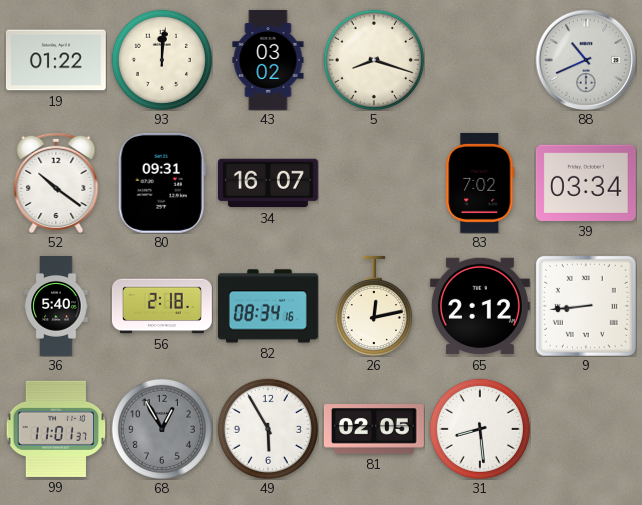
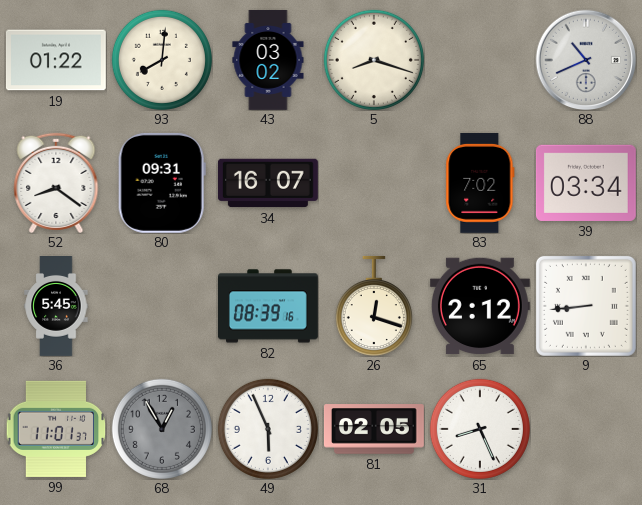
93: 12:01 -> 8:01
52: 10:21 -> 8:21
36: 5:40 -> 5:45
56: 2:18 -> none
82: 08:34 -> 08:39
26: 12:13 -> 12:18
49: 5:55 -> 5:56
31: 8:29 -> 8:26
